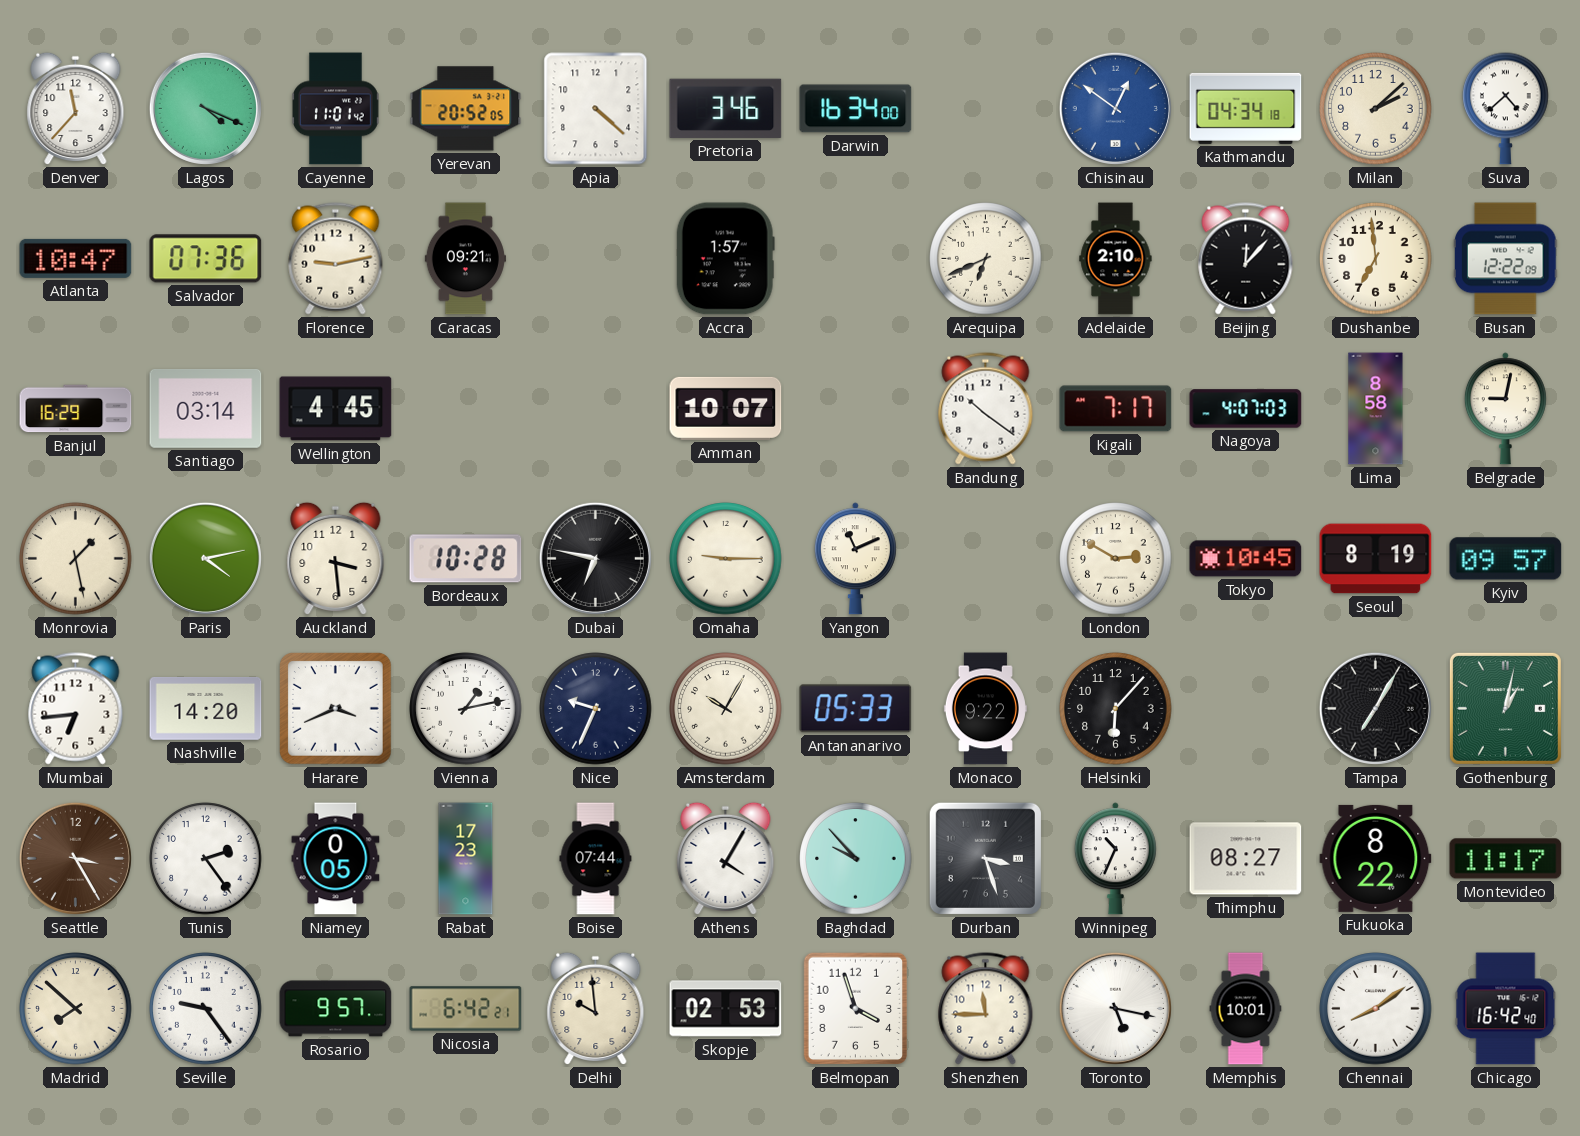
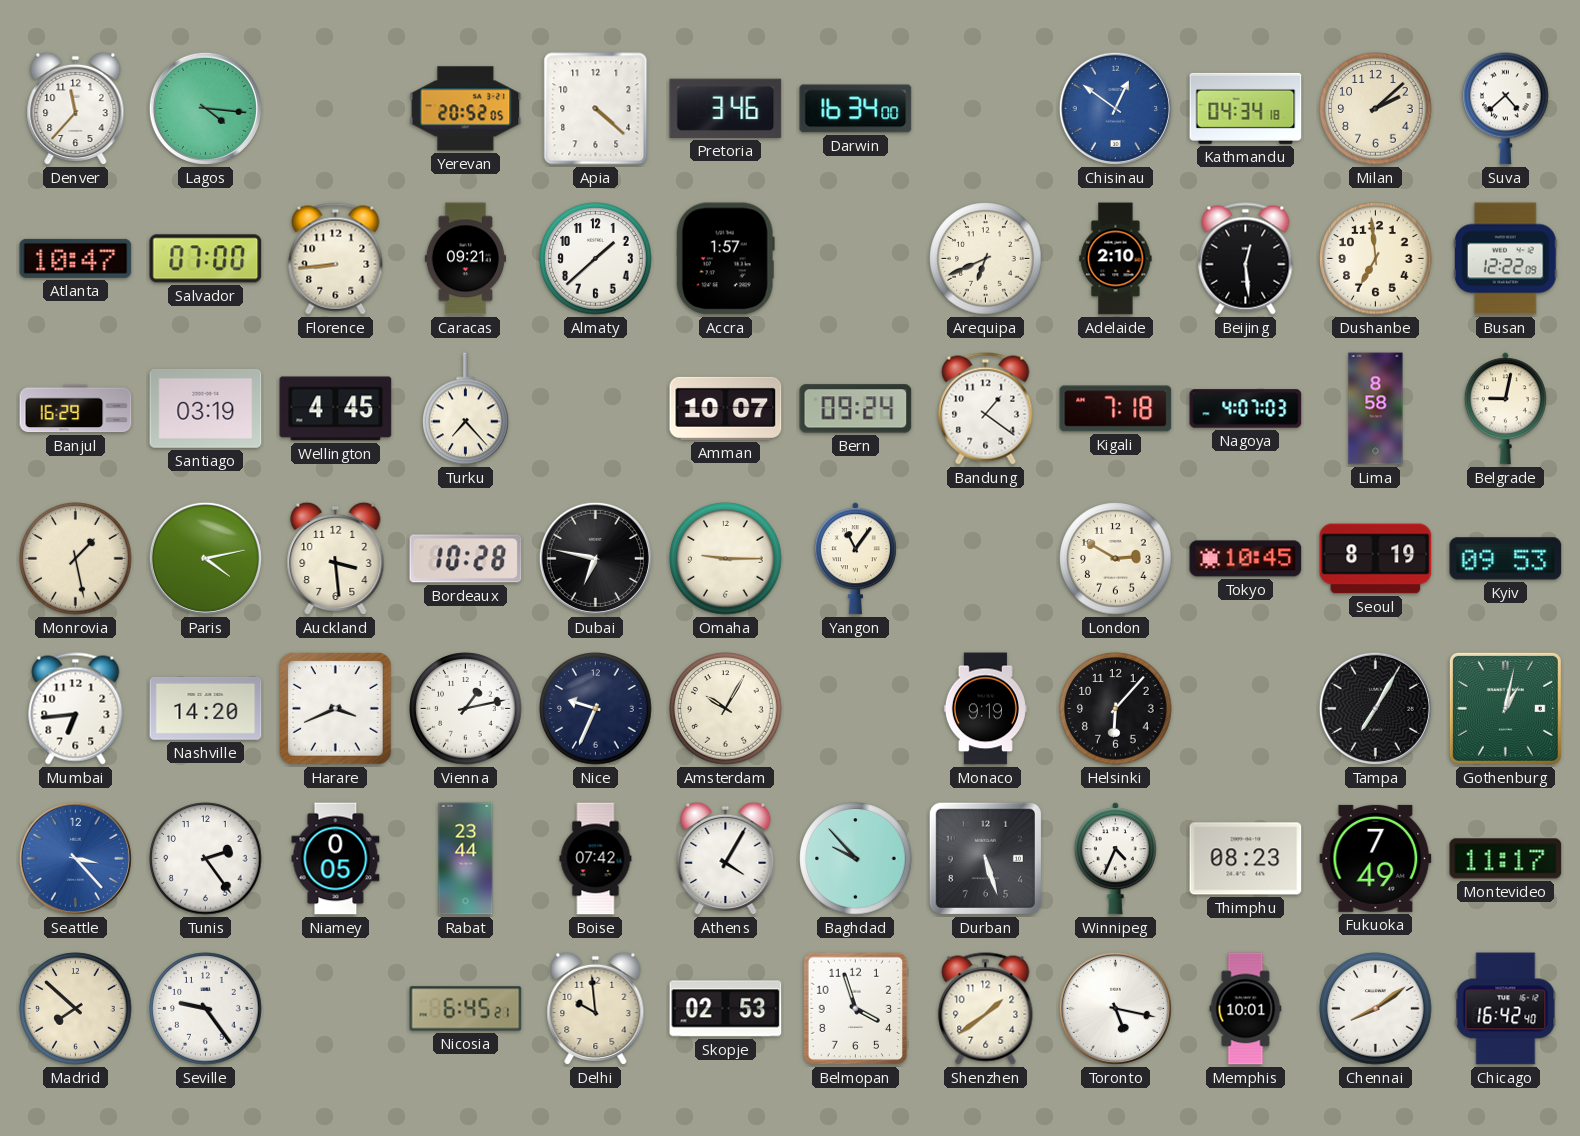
Lagos: 4:19 -> 4:16
Cayenne: 11:01 -> none
Salvador: 07:36 -> 07:00
Florence: 9:13 -> 8:44
Almaty: none -> 1:38
Beijing: 12:07 -> 12:29
Santiago: 03:14 -> 03:19
Turku: none -> 7:23
Bern: none -> 09:24
Bandung: 10:21 -> 1:21
Kigali: 7:17 -> 7:18
Yangon: 11:11 -> 11:06
Kyiv: 09:57 -> 09:53
Antananarivo: 05:33 -> none
Monaco: 9:22 -> 9:19
Seattle: 3:25 -> 3:23
Seattle dial: brown -> blue
Rabat: 17:23 -> 23:44
Boise: 07:44 -> 07:42
Durban: 3:27 -> 5:27
Winnipeg: 10:34 -> 4:34
Thimphu: 08:27 -> 08:23
Fukuoka: 8:22 -> 7:49
Rosario: 9:57 -> none
Nicosia: 6:42 -> 6:45
Shenzhen: 11:45 -> 1:39
